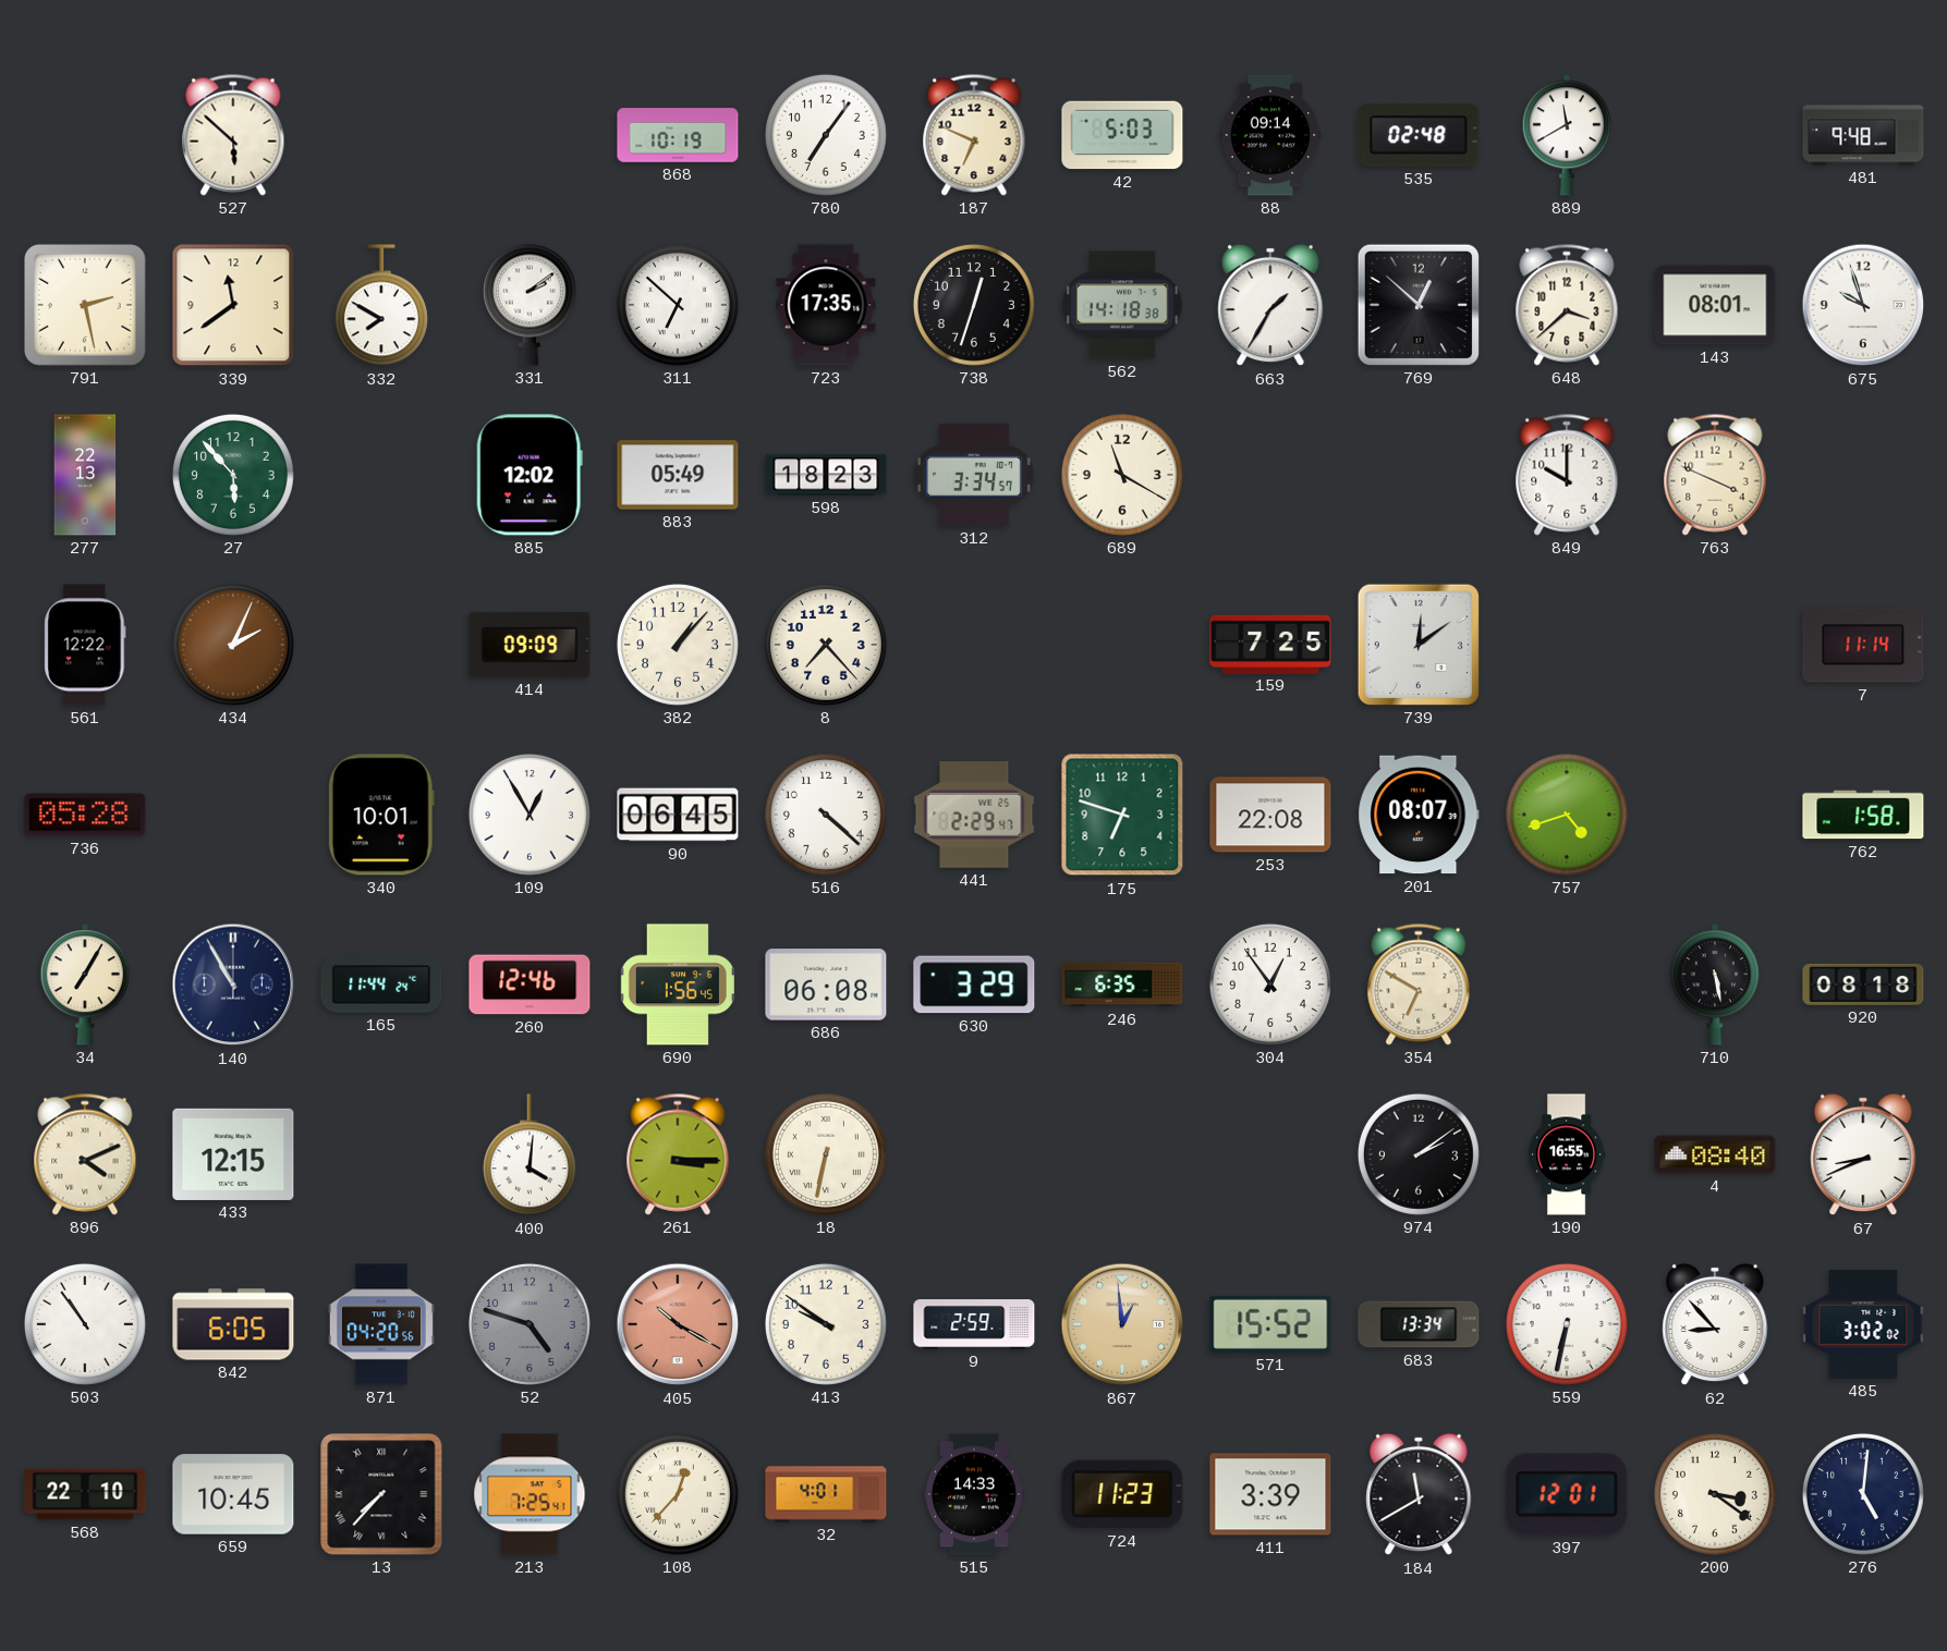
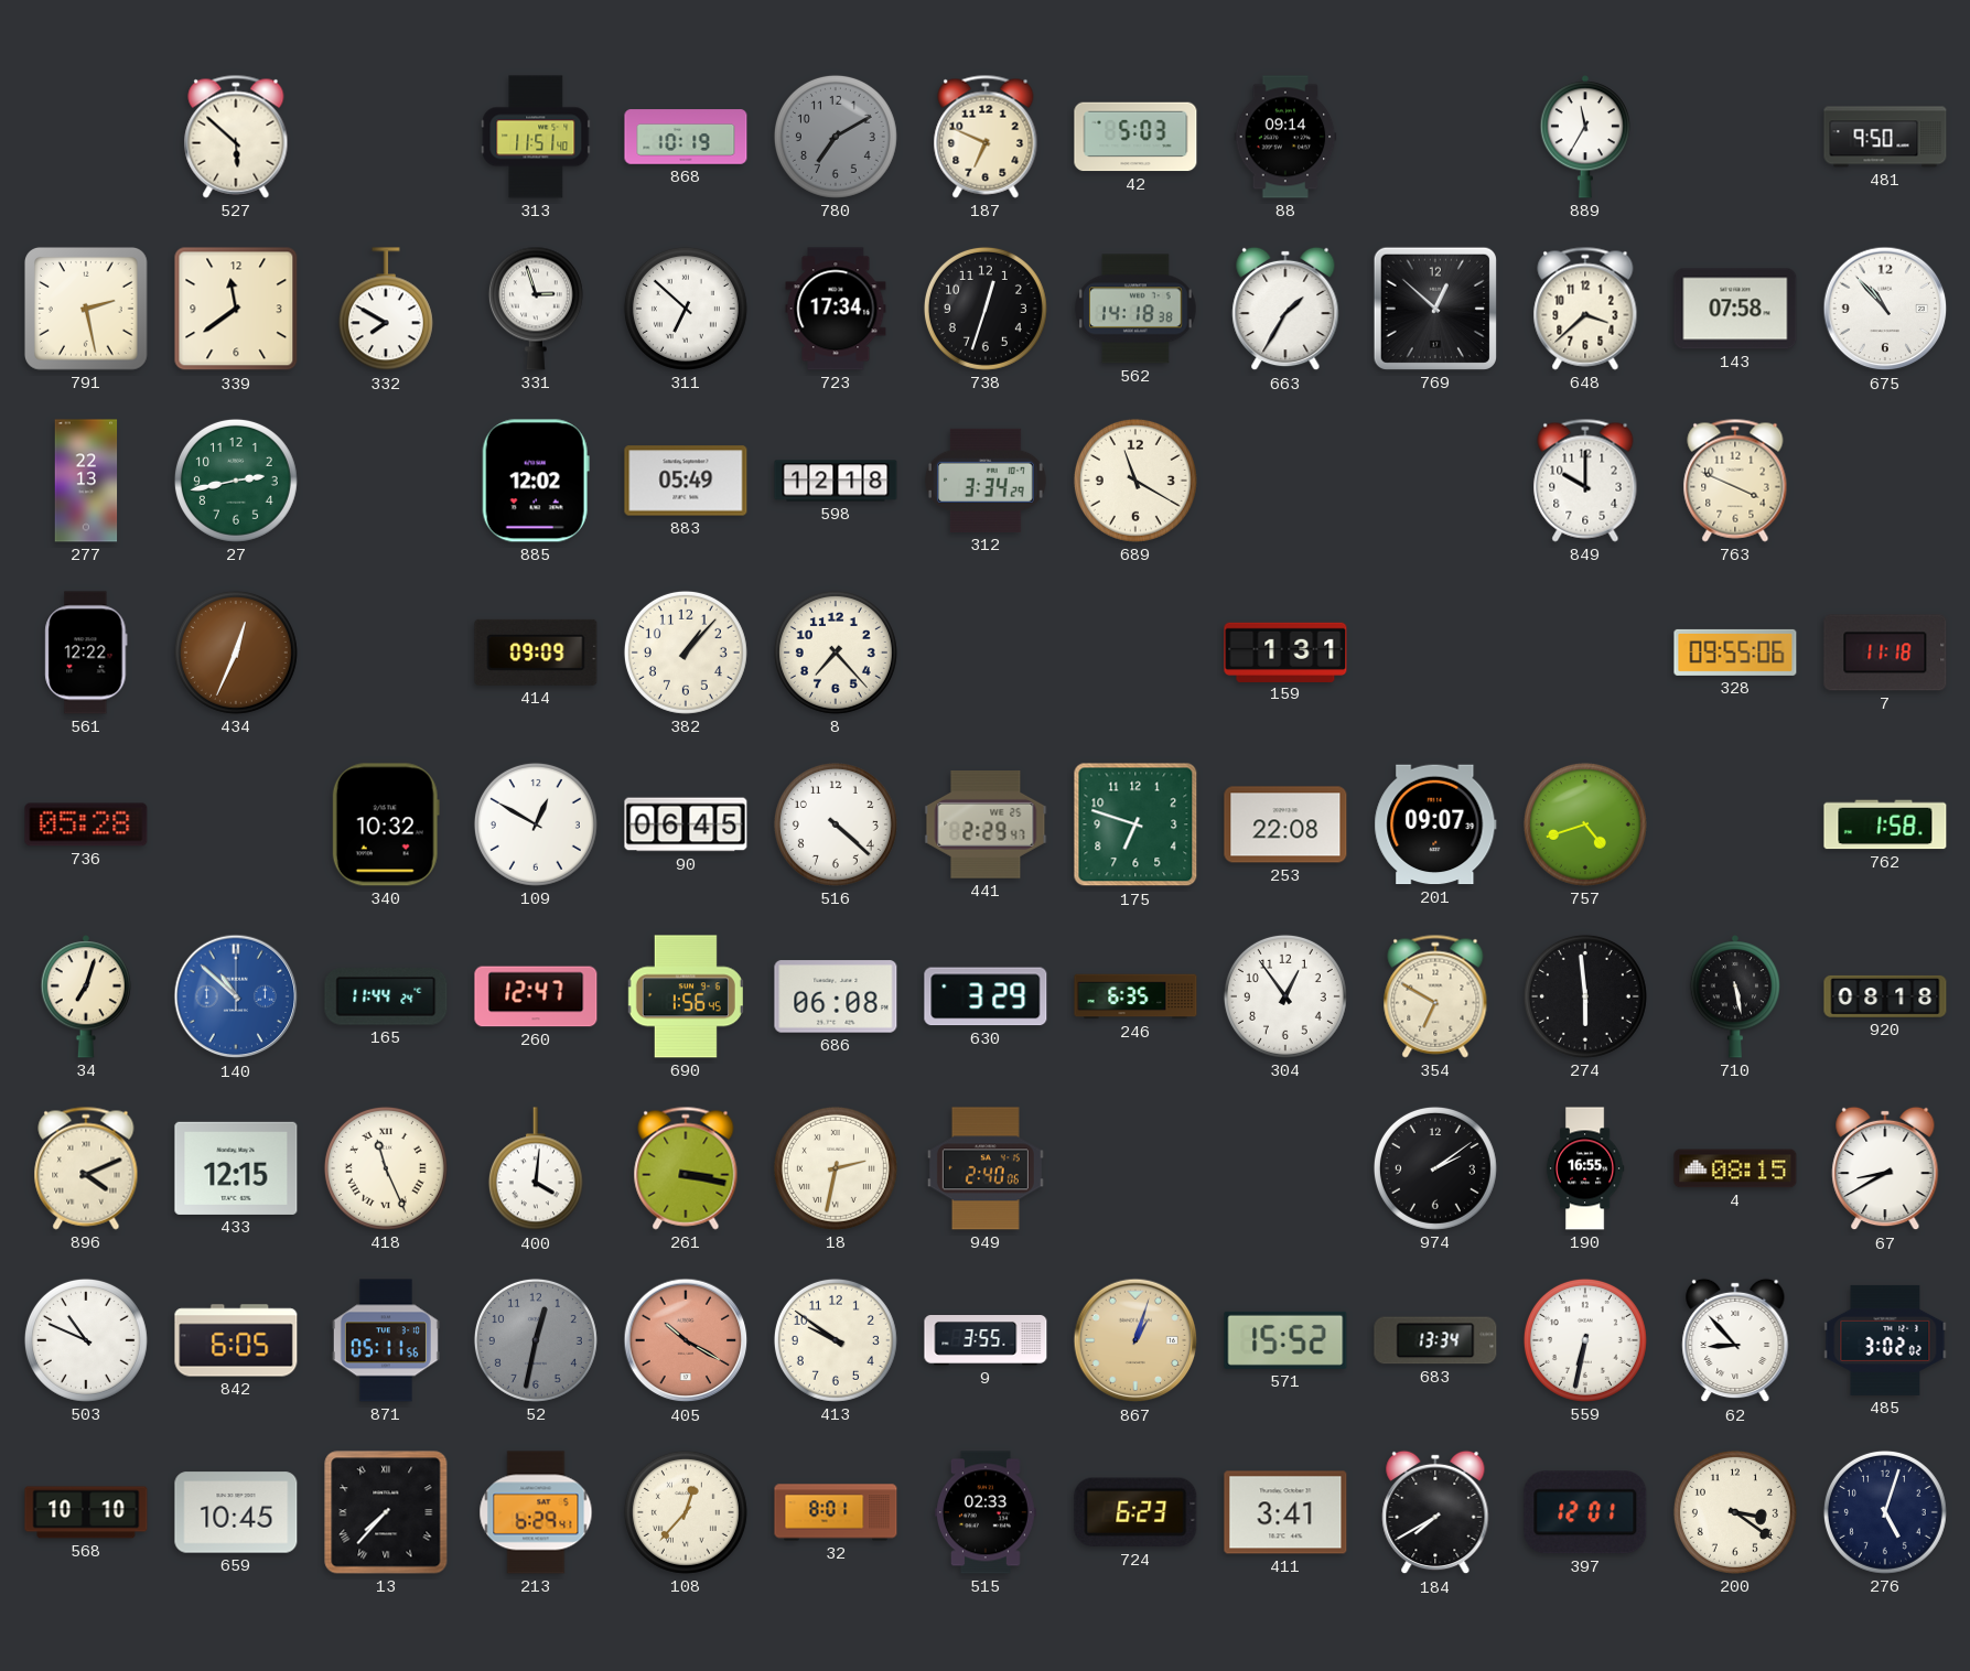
313: none -> 11:51
780: 7:06 -> 7:10
780 dial: white -> grey
535: 02:48 -> none
889: 11:40 -> 11:35
481: 9:48 -> 9:50
331: 2:09 -> 2:57
723: 17:35 -> 17:34
143: 08:01 -> 07:58
675: 9:57 -> 10:53
27: 5:53 -> 2:43
598: 18:23 -> 12:18
312: 3:34:57 -> 3:34:29
434: 2:04 -> 12:34
159: 7:25 -> 1:31
739: 12:09 -> none
328: none -> 09:55
7: 11:14 -> 11:18
340: 10:01 -> 10:32
109: 12:55 -> 12:50
201: 08:07 -> 09:07
34: 7:05 -> 7:03
140: 10:55 -> 10:52
140 dial: navy -> blue
260: 12:46 -> 12:47
274: none -> 5:59
418: none -> 11:26
261: 3:15 -> 3:17
18: 6:32 -> 2:32
949: none -> 2:40
4: 08:40 -> 08:15
67: 8:41 -> 8:40
503: 10:54 -> 10:49
871: 04:20 -> 05:11
52: 4:48 -> 12:32
9: 2:59 -> 3:55
867: 12:59 -> 1:03
568: 22:10 -> 10:10
213: 7:25 -> 6:29
32: 4:01 -> 8:01
515: 14:33 -> 02:33
724: 11:23 -> 6:23
411: 3:39 -> 3:41
184: 11:40 -> 7:40
276: 5:01 -> 5:03
